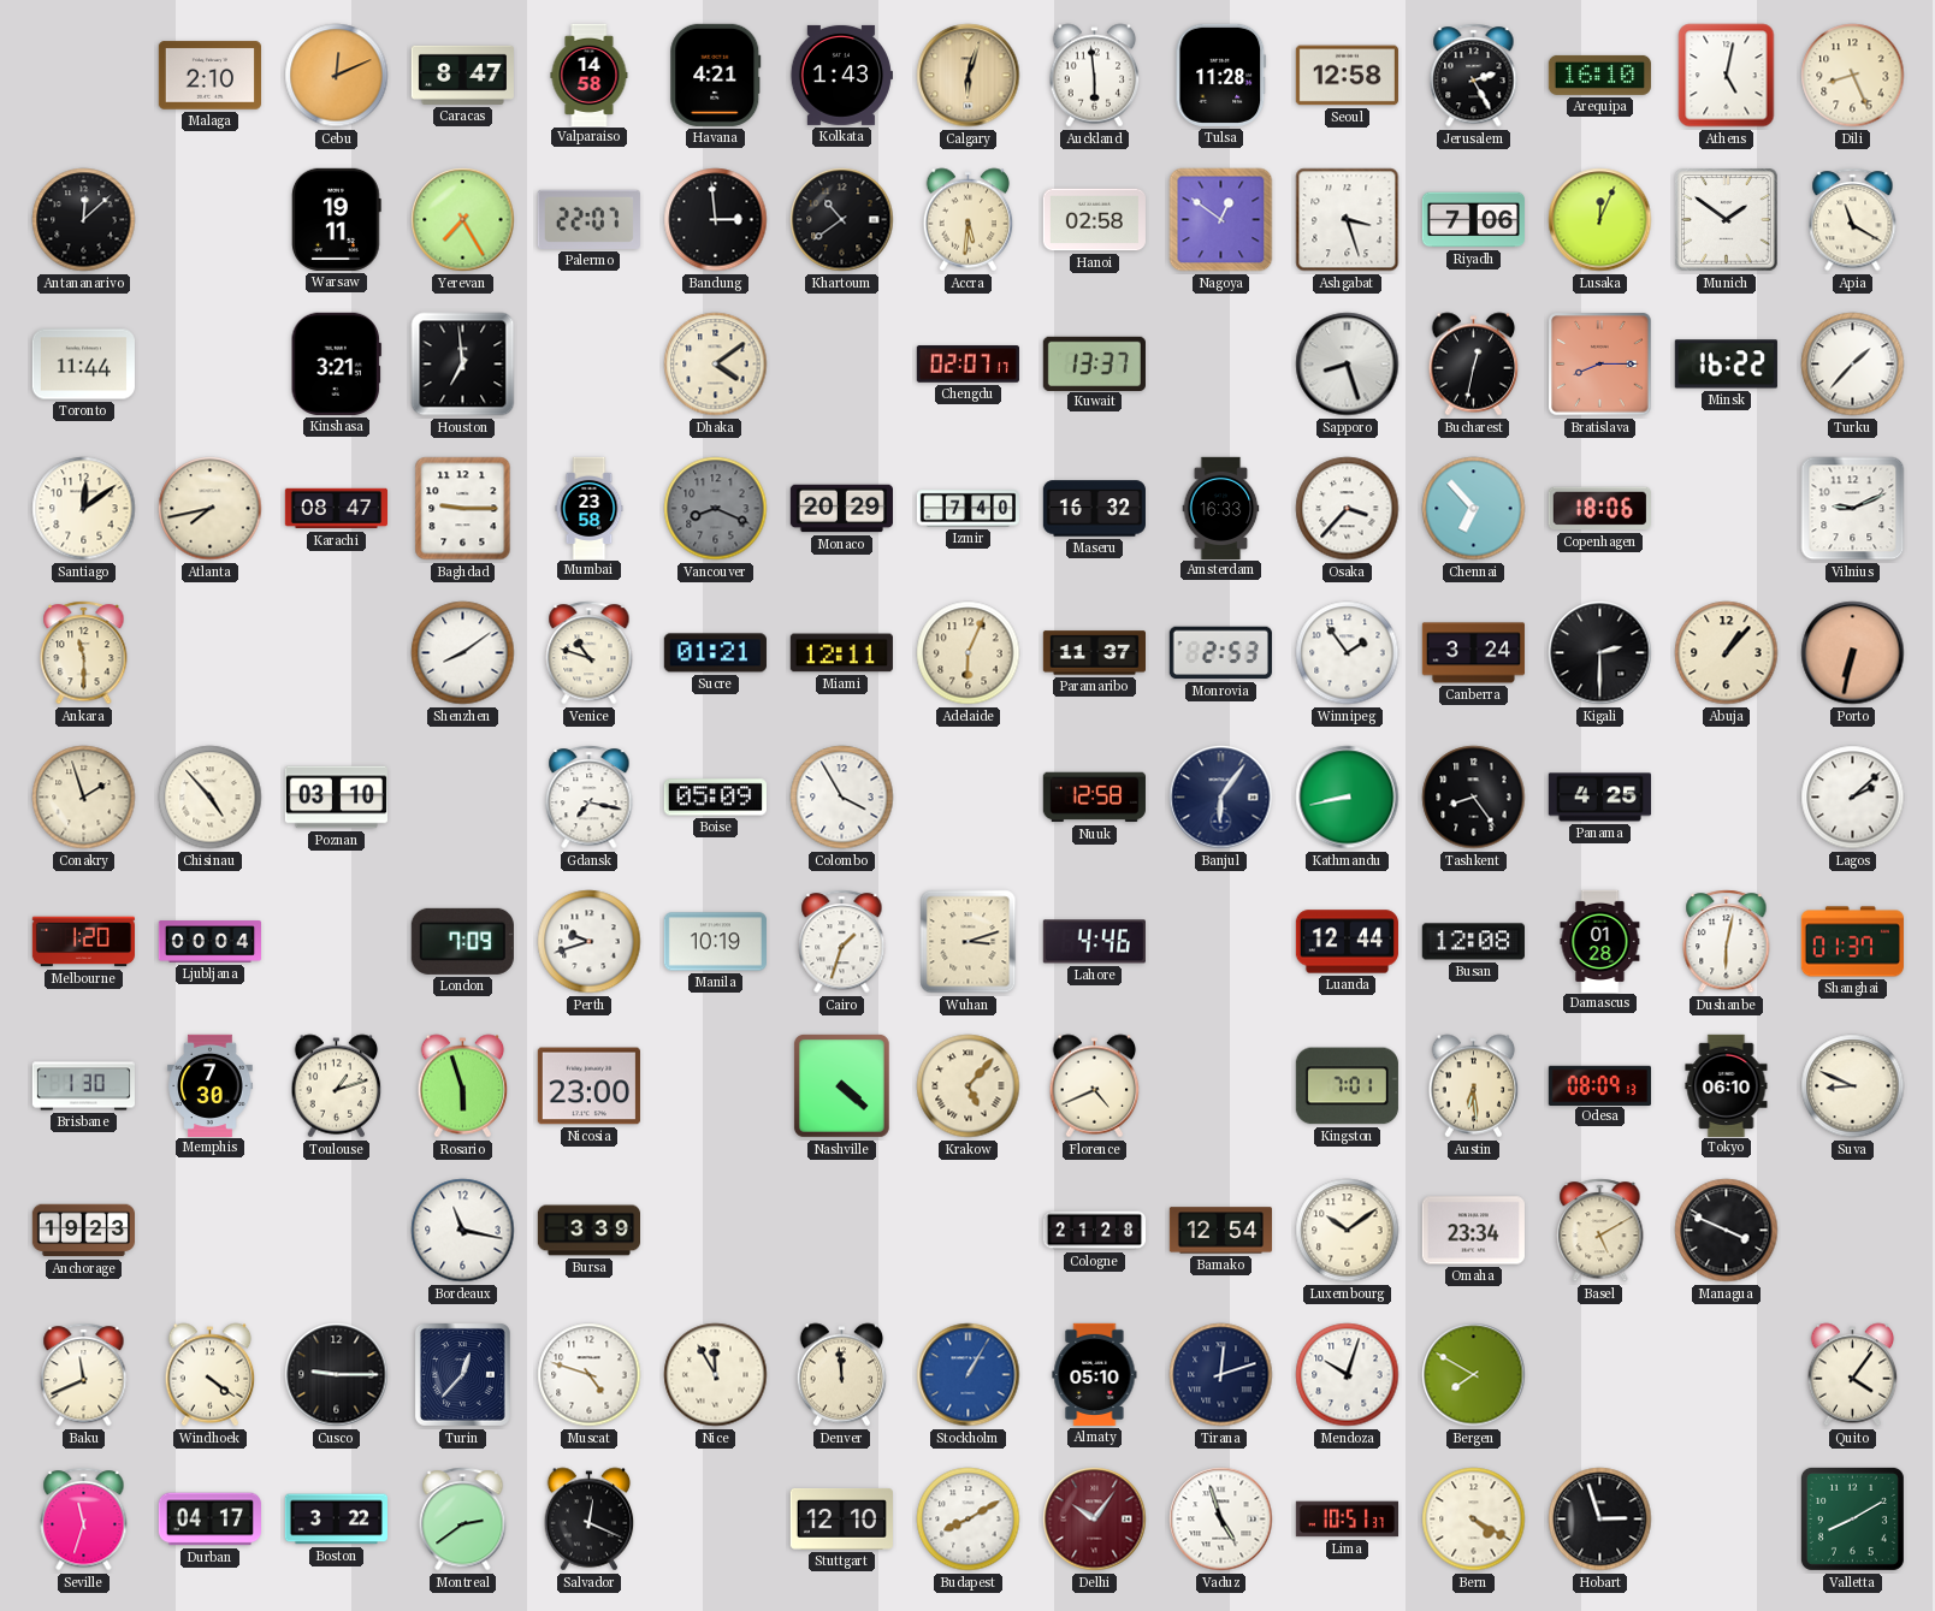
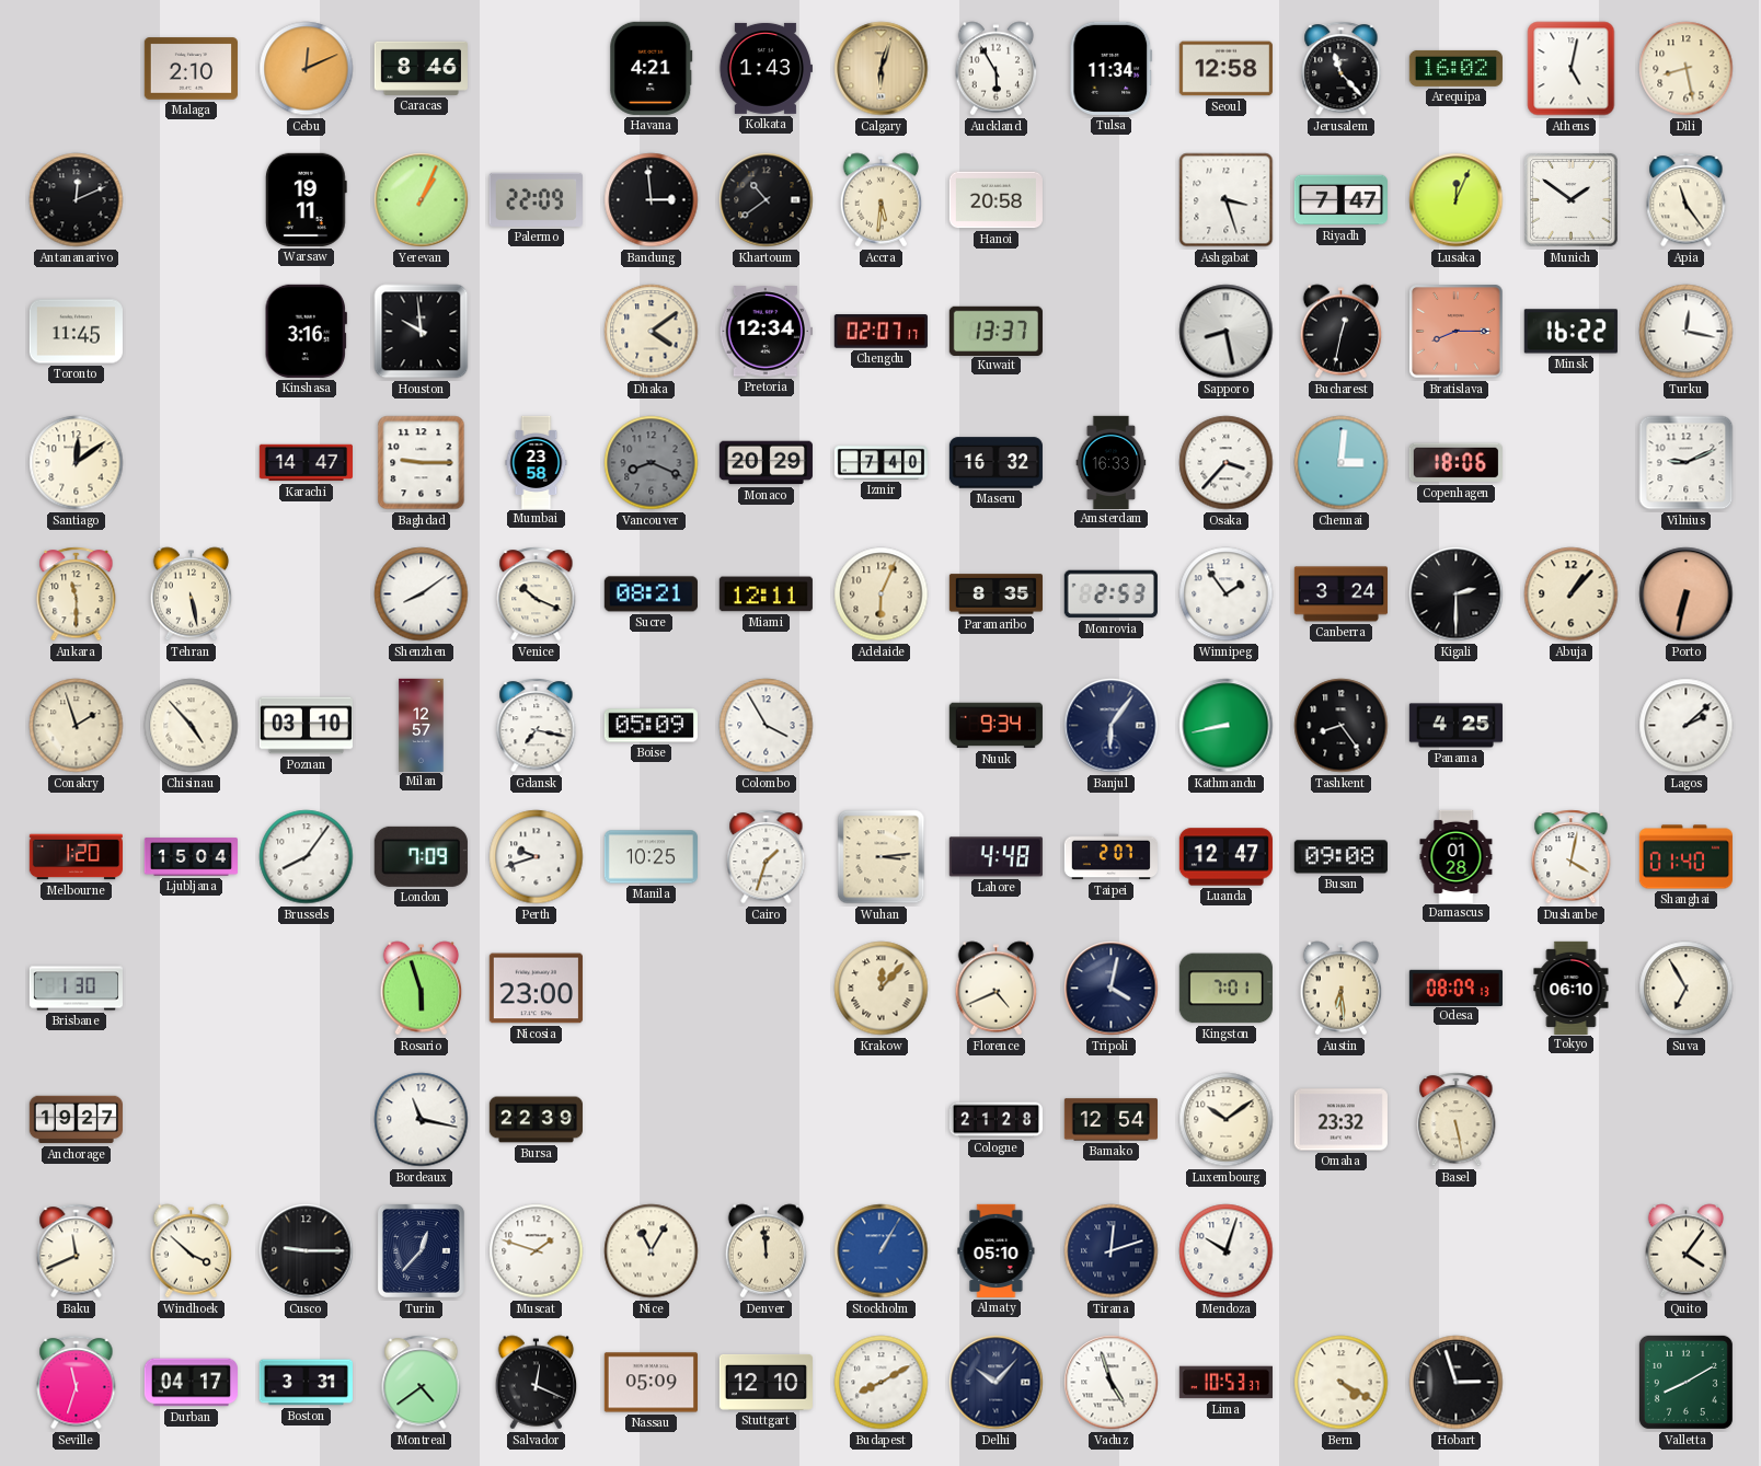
Caracas: 8:47 -> 8:46
Valparaiso: 14:58 -> none
Auckland: 5:59 -> 5:55
Tulsa: 11:28 -> 11:34
Jerusalem: 2:25 -> 11:23
Arequipa: 16:10 -> 16:02
Dili: 8:26 -> 8:28
Antananarivo: 12:08 -> 12:11
Yerevan: 7:25 -> 1:04
Palermo: 22:07 -> 22:09
Hanoi: 02:58 -> 20:58
Nagoya: 12:51 -> none
Riyadh: 7:06 -> 7:47
Apia: 11:20 -> 11:24
Toronto: 11:44 -> 11:45
Kinshasa: 3:21 -> 3:16
Houston: 6:59 -> 9:59
Pretoria: none -> 12:34
Sapporo: 8:27 -> 8:28
Turku: 1:37 -> 12:17
Atlanta: 7:43 -> none
Karachi: 08:47 -> 14:47
Chennai: 6:53 -> 3:01
Tehran: none -> 5:28
Venice: 10:48 -> 10:19
Sucre: 01:21 -> 08:21
Paramaribo: 11:37 -> 8:35
Milan: none -> 12:57
Nuuk: 12:58 -> 9:34
Ljubljana: 00:04 -> 15:04
Brussels: none -> 8:06
Manila: 10:19 -> 10:25
Wuhan: 3:12 -> 3:14
Lahore: 4:46 -> 4:48
Taipei: none -> 2:07
Luanda: 12:44 -> 12:47
Busan: 12:08 -> 09:08
Dushanbe: 6:02 -> 4:02
Shanghai: 01:37 -> 01:40
Memphis: 7:30 -> none
Toulouse: 1:12 -> none
Nashville: 4:22 -> none
Krakow: 5:07 -> 12:07
Tripoli: none -> 4:02
Suva: 8:49 -> 6:55
Anchorage: 19:23 -> 19:27
Bursa: 3:39 -> 22:39
Omaha: 23:34 -> 23:32
Basel: 5:10 -> 5:28
Managua: 3:49 -> none
Windhoek: 4:21 -> 3:52
Muscat: 4:48 -> 1:48
Nice: 11:55 -> 11:05
Bergen: 7:50 -> none
Boston: 3:22 -> 3:31
Montreal: 2:39 -> 4:39
Nassau: none -> 05:09
Delhi: 10:06 -> 10:07
Delhi dial: burgundy -> navy
Lima: 10:51 -> 10:53
